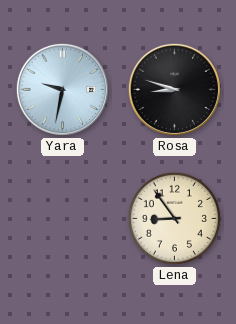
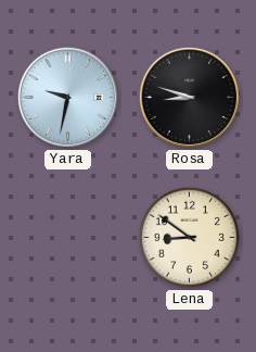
Lena: 8:54 -> 8:51
